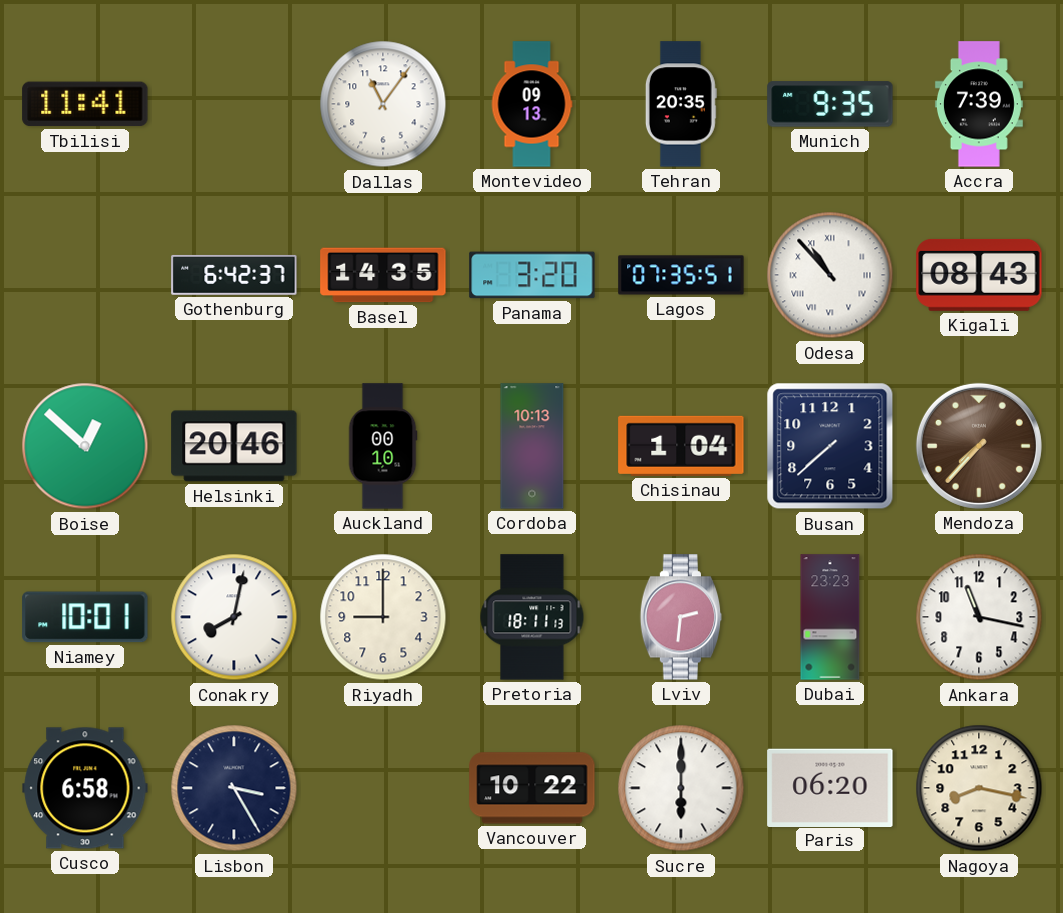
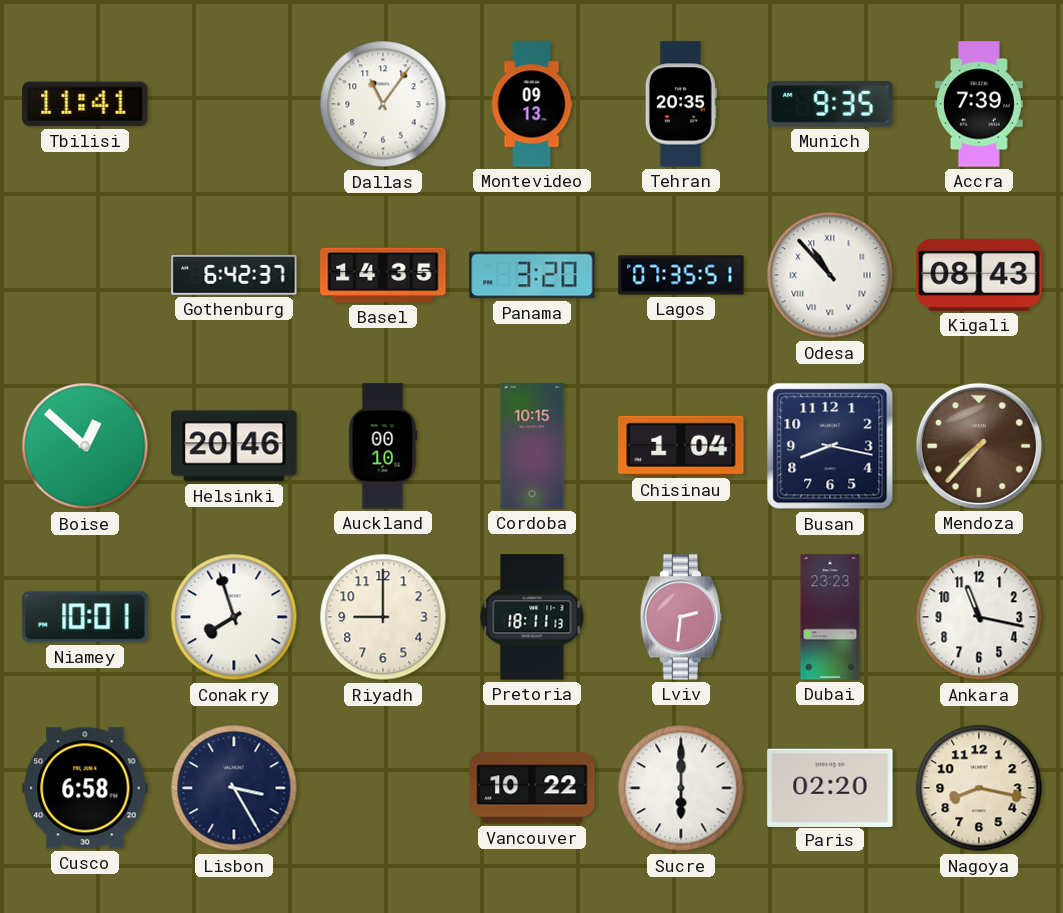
Cordoba: 10:13 -> 10:15
Busan: 7:38 -> 8:17
Conakry: 8:02 -> 7:57
Paris: 06:20 -> 02:20
